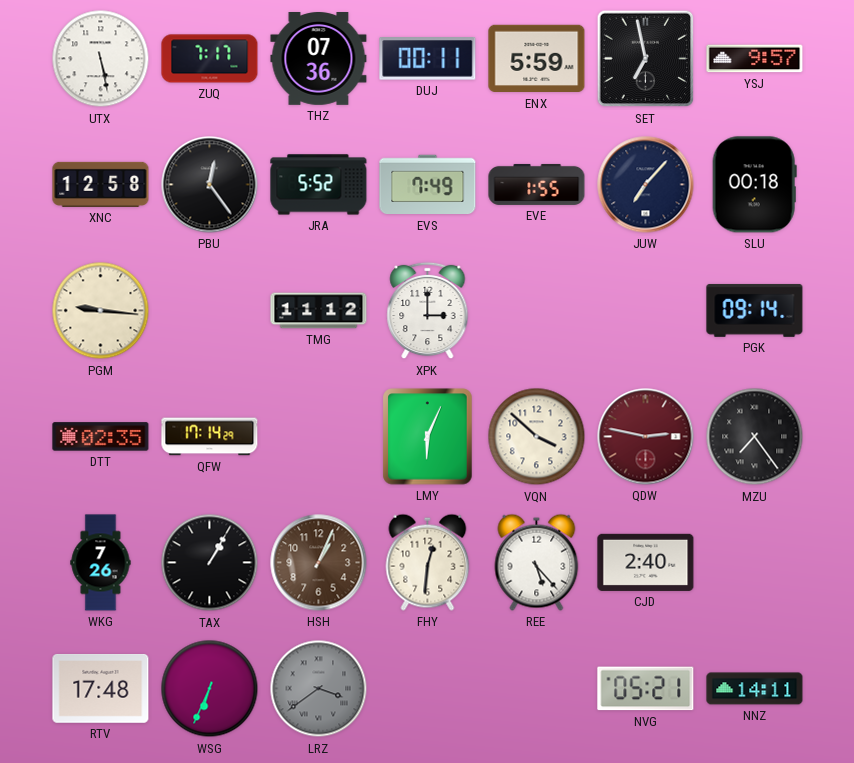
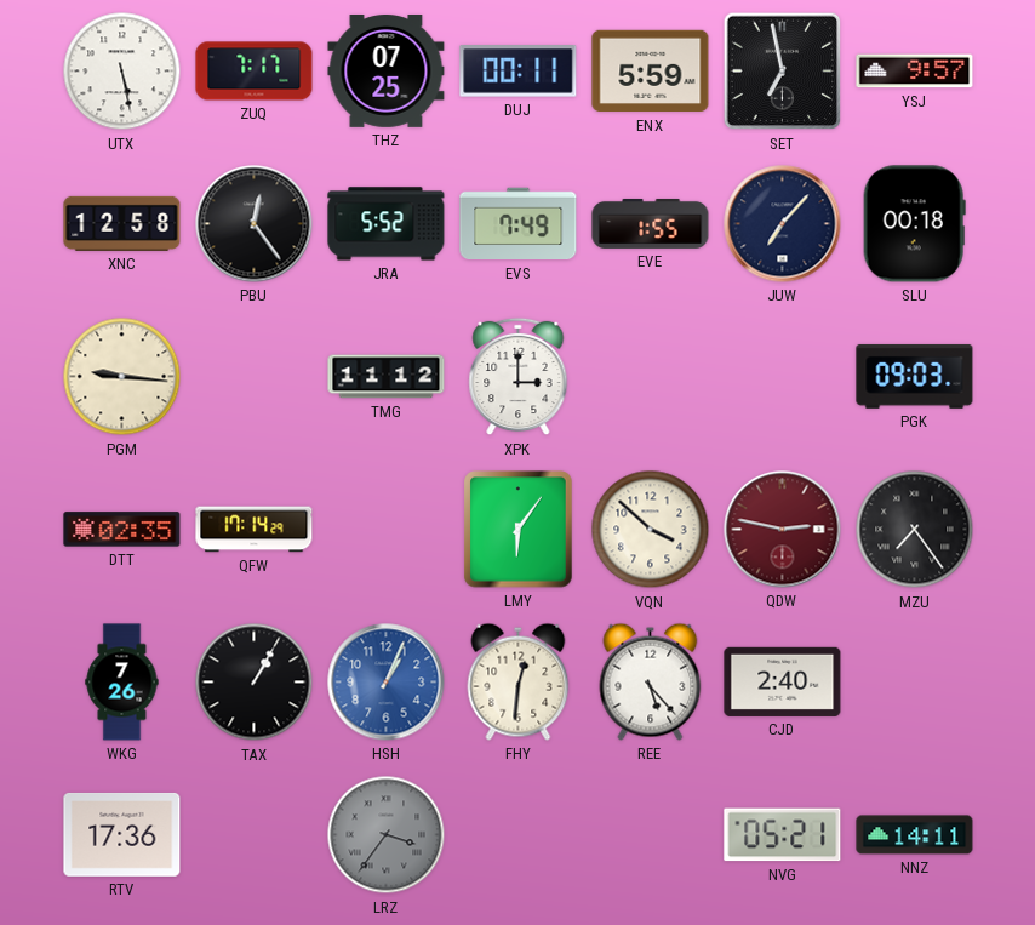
THZ: 07:36 -> 07:25
PGK: 09:14 -> 09:03
LMY: 6:04 -> 6:06
HSH dial: brown -> blue
RTV: 17:48 -> 17:36
WSG: 6:34 -> none
LRZ: 3:39 -> 3:36
